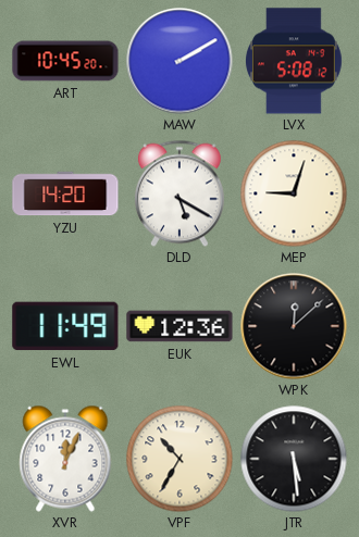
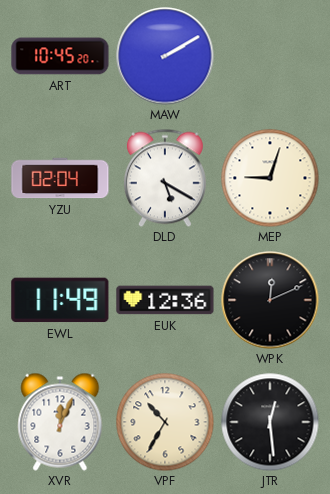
LVX: 5:08 -> none
YZU: 14:20 -> 02:04
WPK: 12:08 -> 12:11
JTR: 5:29 -> 12:29
